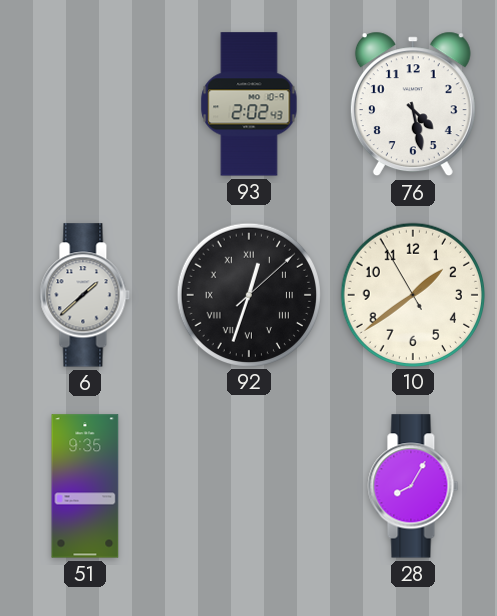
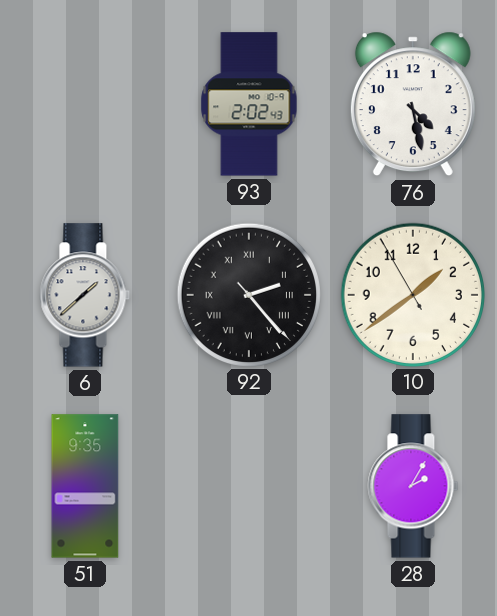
92: 12:33 -> 2:23
28: 8:05 -> 2:05
